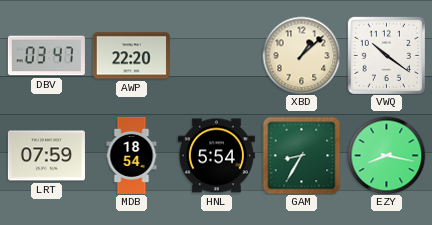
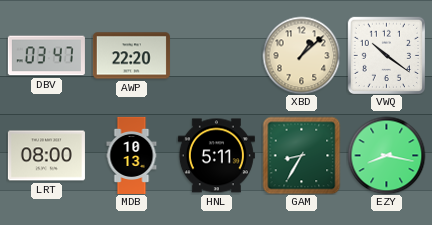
LRT: 07:59 -> 08:00
MDB: 18:54 -> 10:13
HNL: 5:54 -> 5:11
